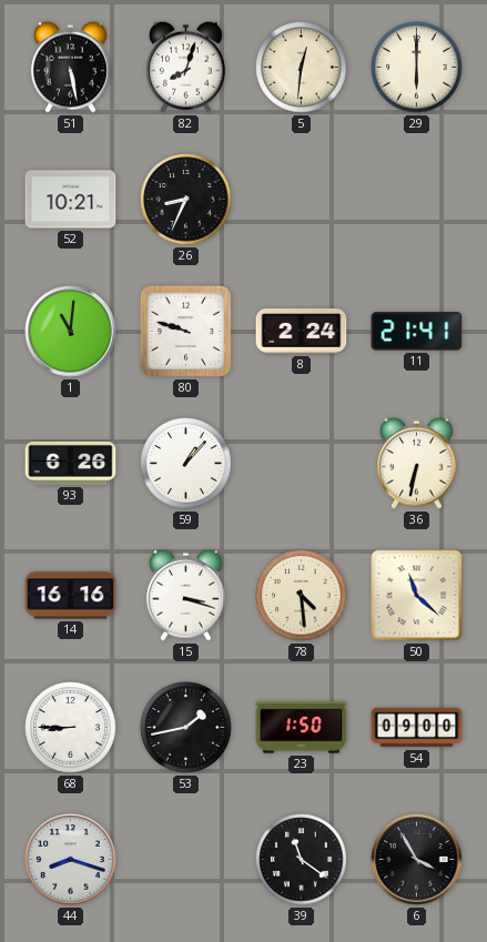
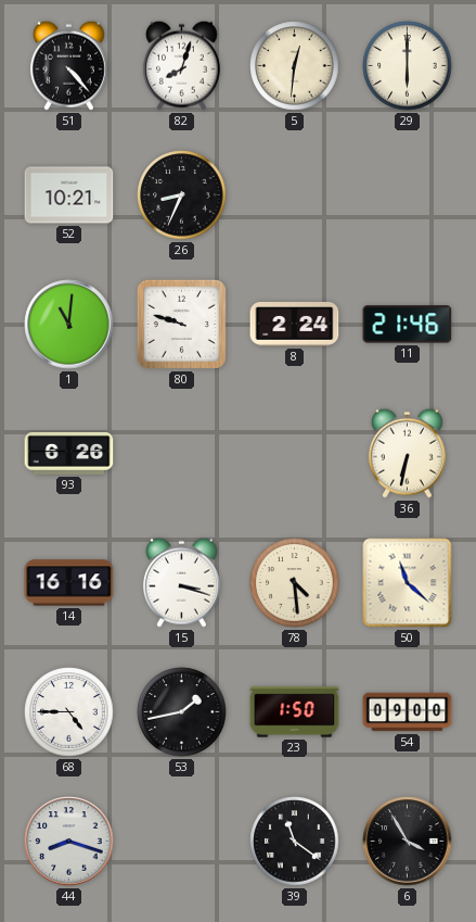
51: 5:28 -> 4:23
11: 21:41 -> 21:46
59: 1:07 -> none
68: 8:45 -> 4:45
